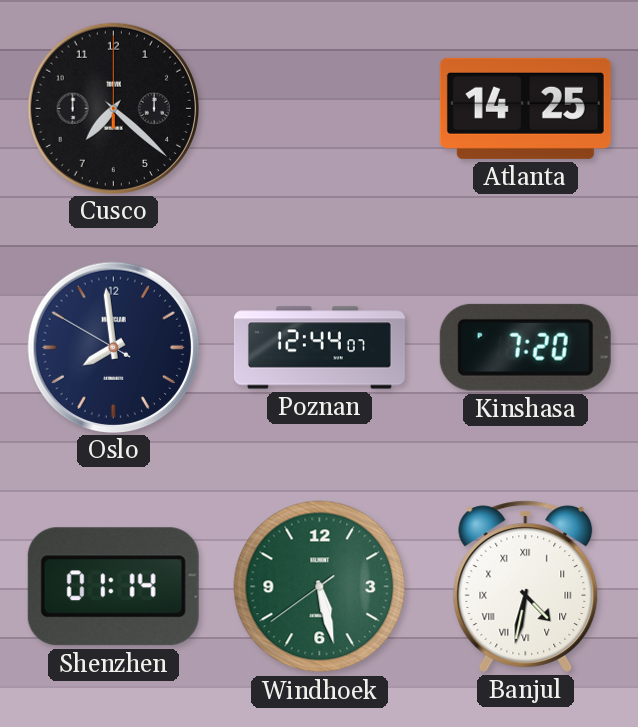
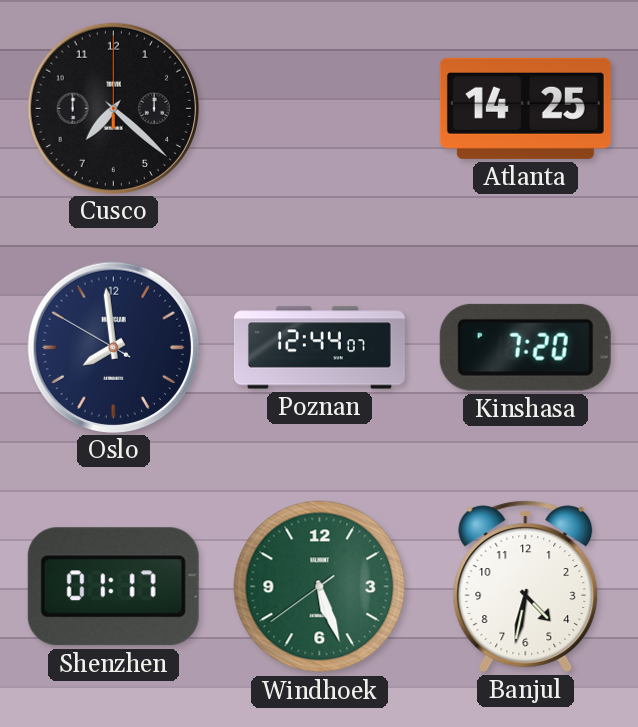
Shenzhen: 01:14 -> 01:17
Windhoek: 5:27 -> 5:26
Banjul numerals: Roman -> Arabic
